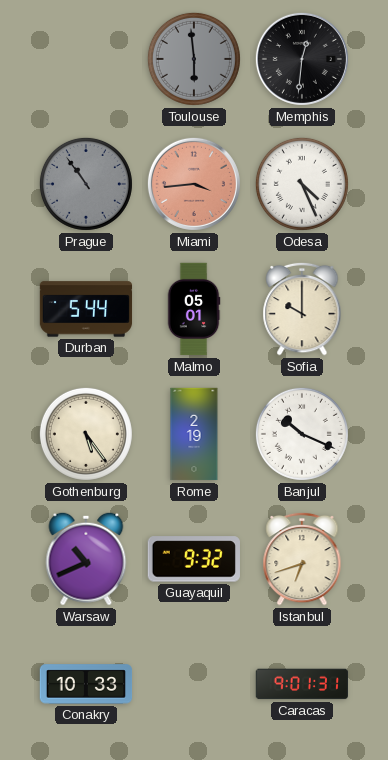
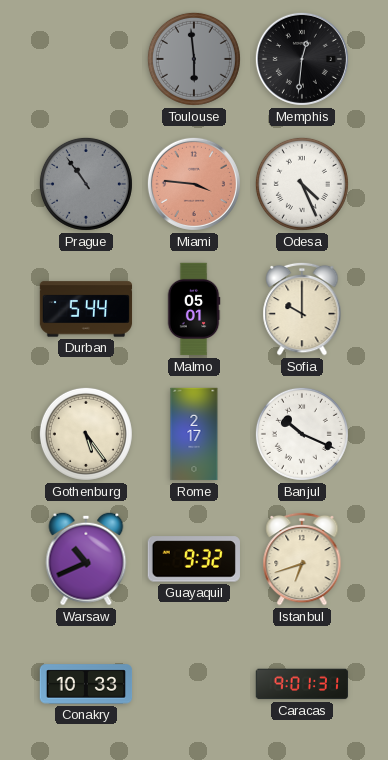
Miami: 3:44 -> 3:46
Rome: 2:19 -> 2:17
